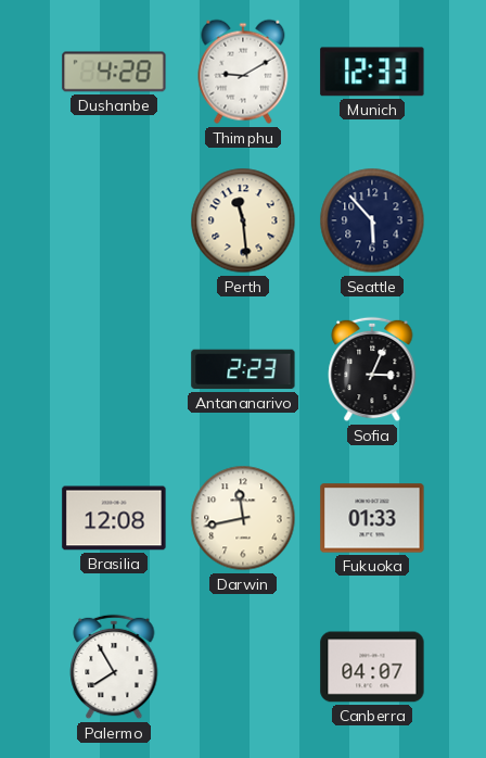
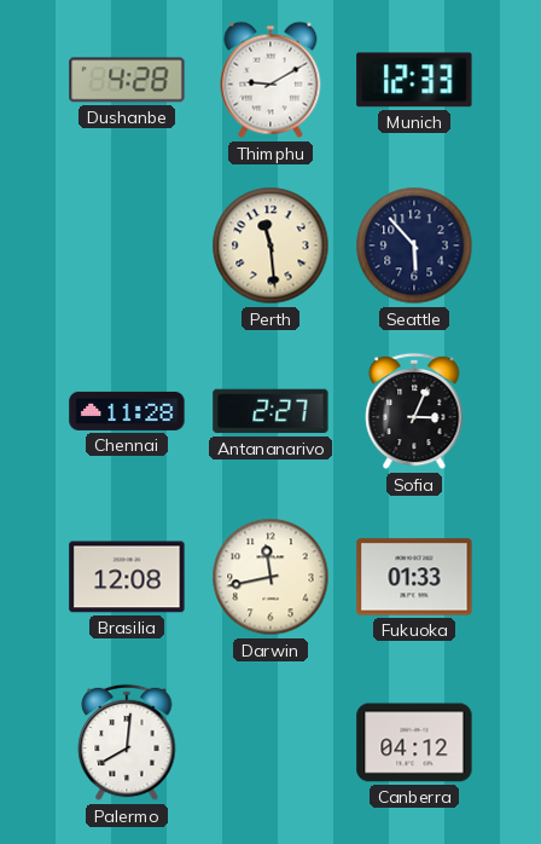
Chennai: none -> 11:28
Antananarivo: 2:23 -> 2:27
Palermo: 7:55 -> 8:01
Canberra: 04:07 -> 04:12
